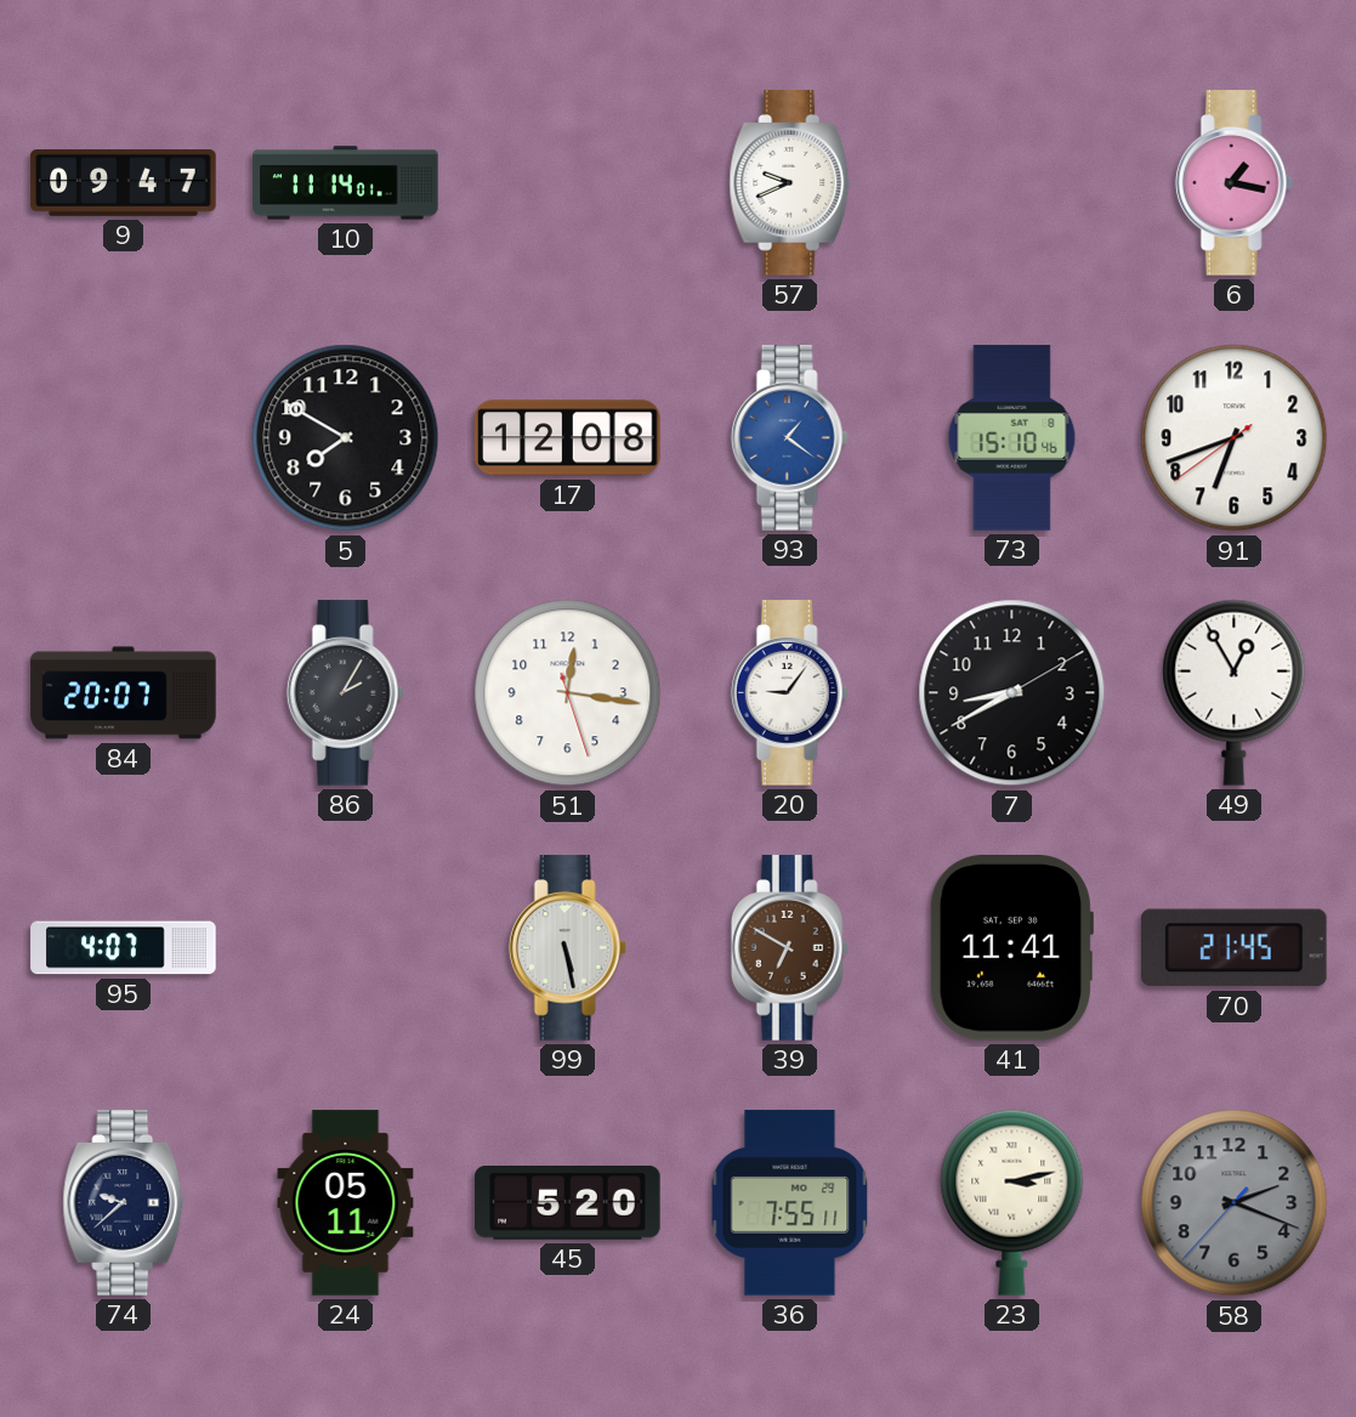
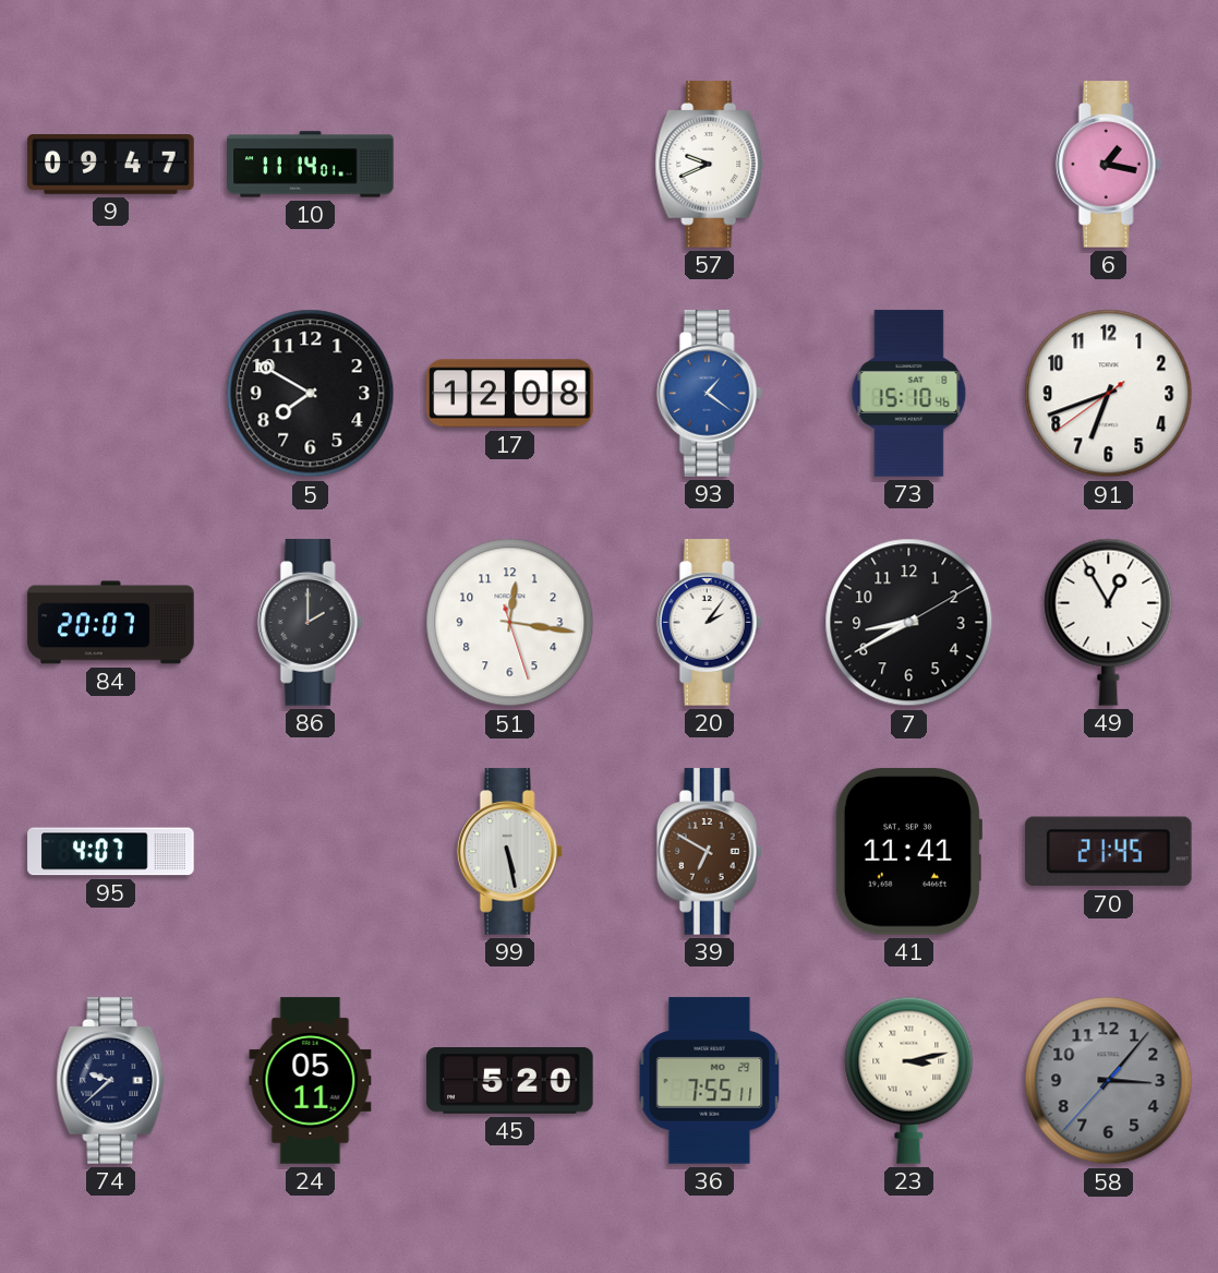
86: 2:05 -> 2:00
20: 9:06 -> 2:06
58: 2:18 -> 3:06
